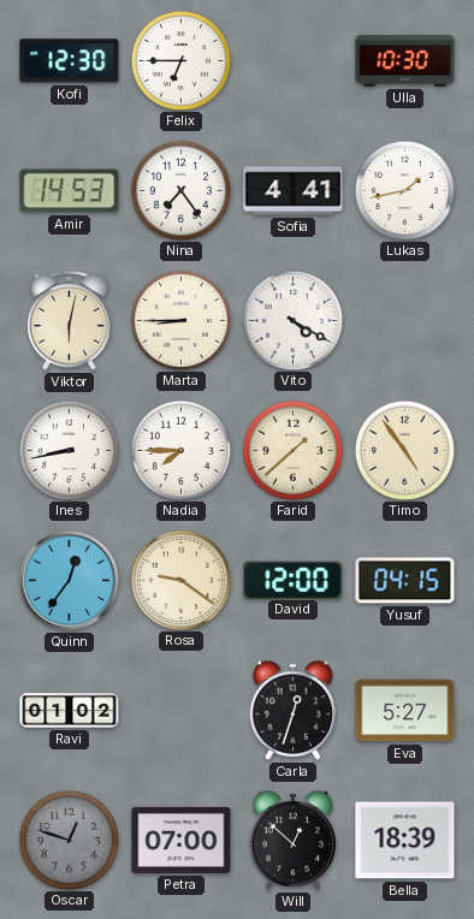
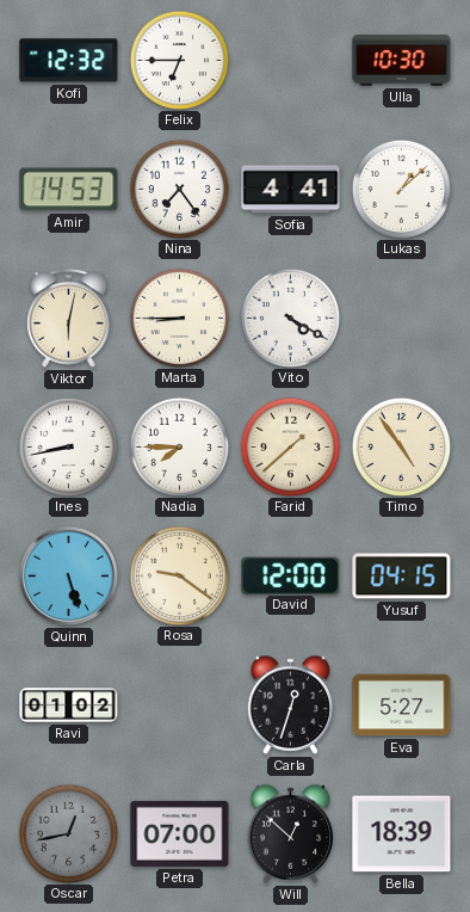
Kofi: 12:30 -> 12:32
Lukas: 1:43 -> 1:08
Quinn: 12:36 -> 5:27
Oscar: 12:48 -> 12:43
